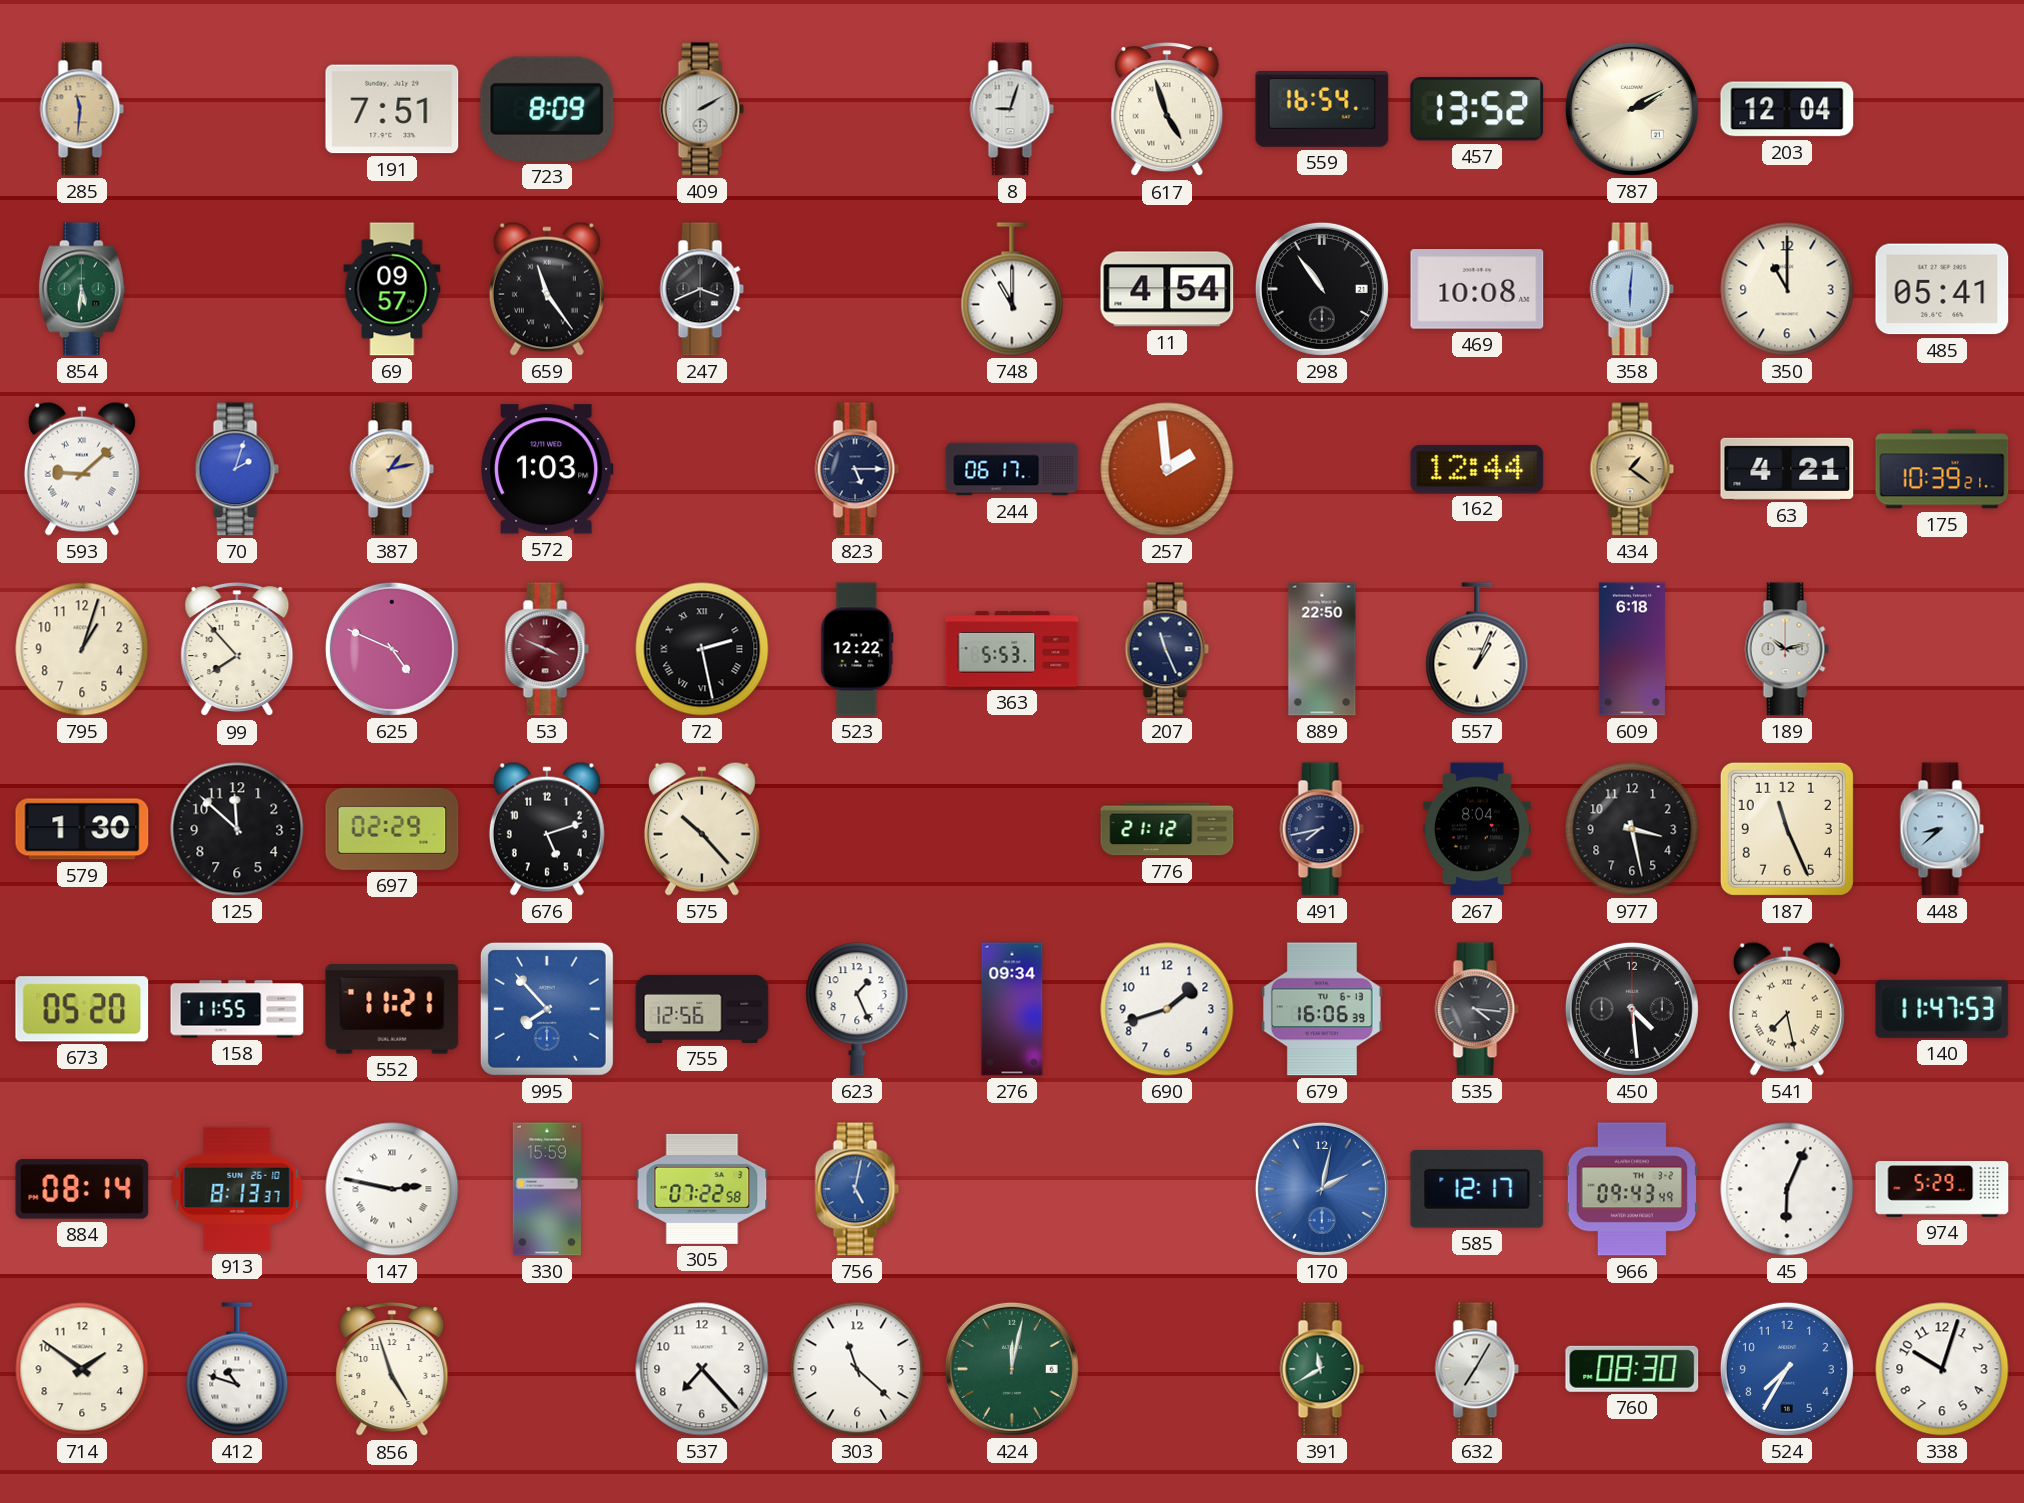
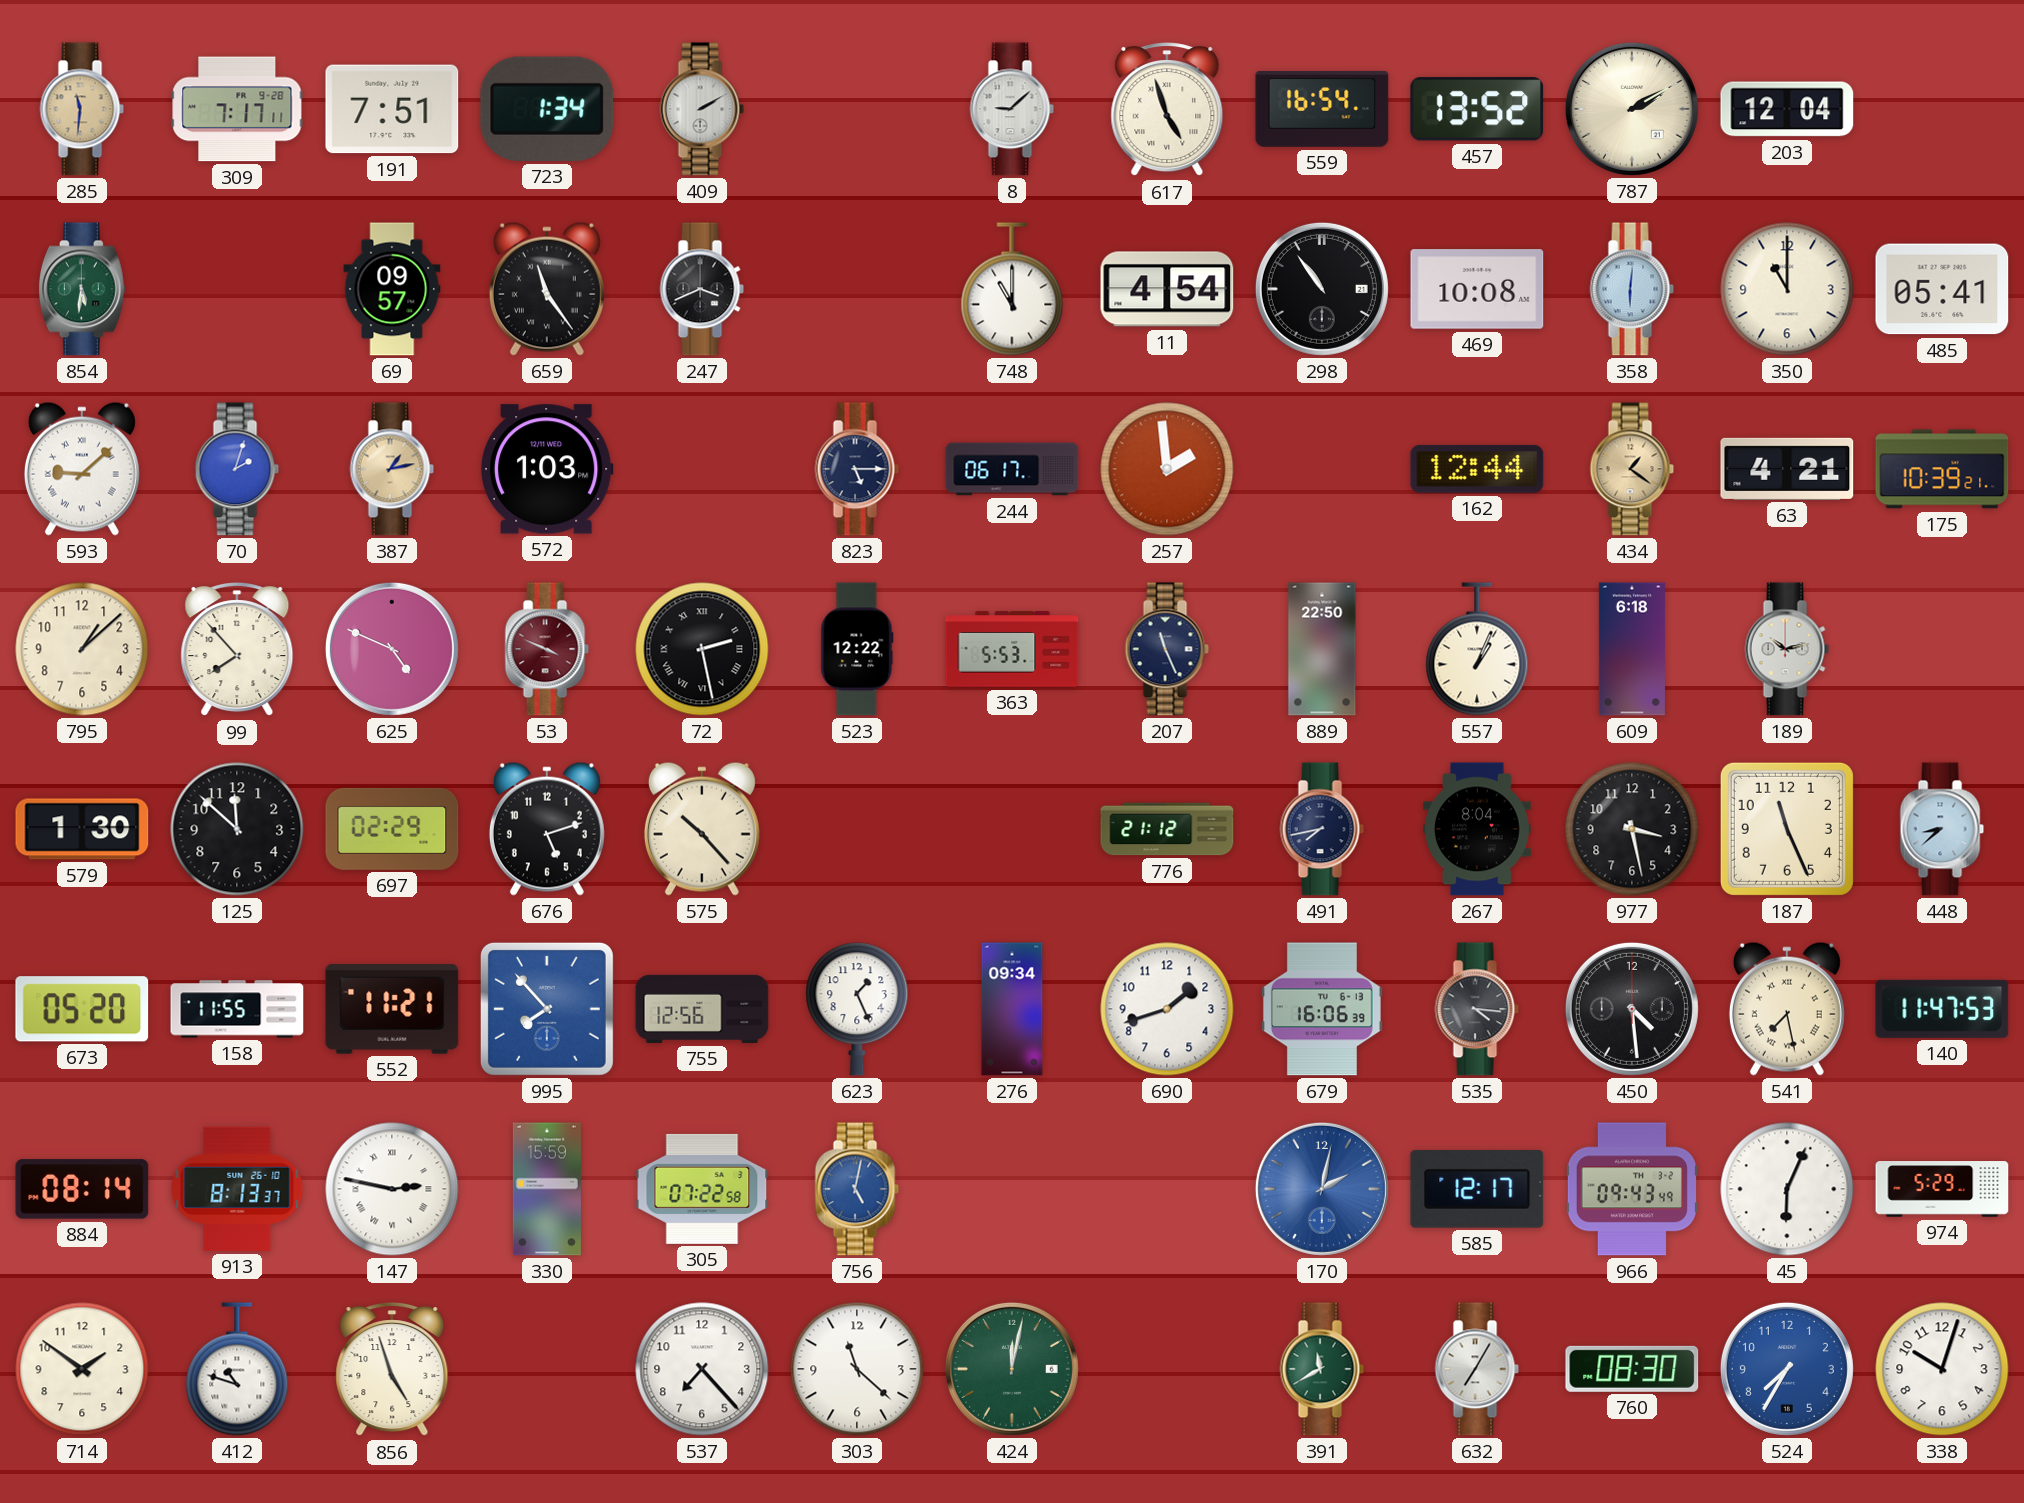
309: none -> 7:17
723: 8:09 -> 1:34
8: 9:03 -> 9:08
795: 1:03 -> 1:08
